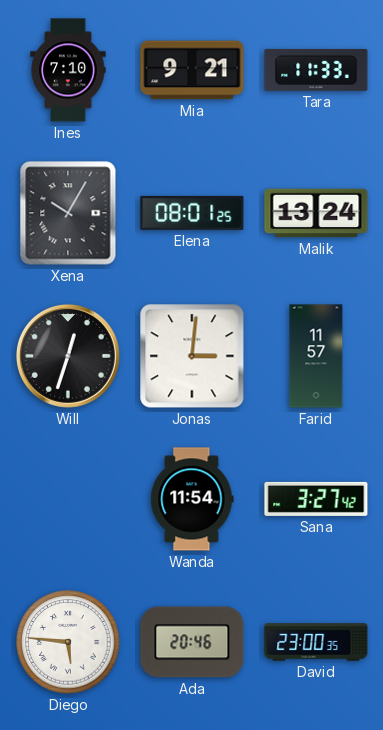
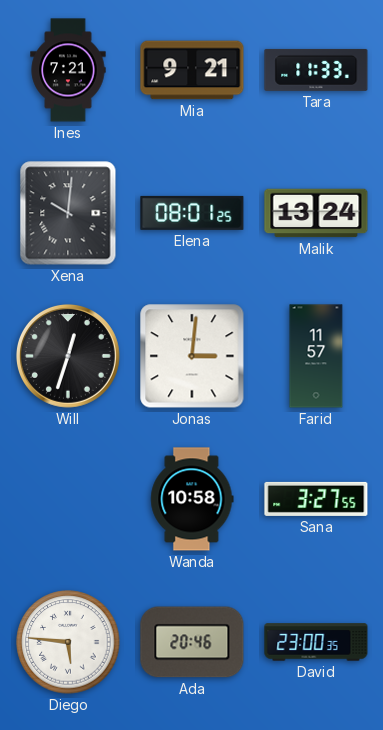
Ines: 7:10 -> 7:21
Xena: 10:05 -> 10:01
Wanda: 11:54 -> 10:58
Sana: 3:27:42 -> 3:27:55
